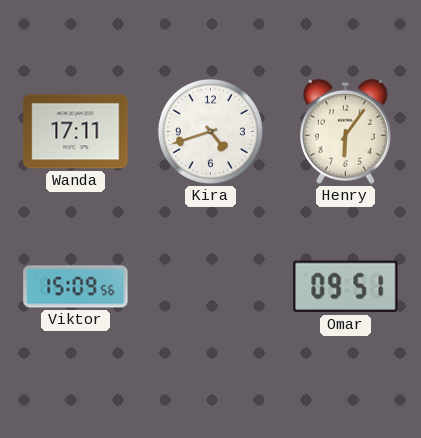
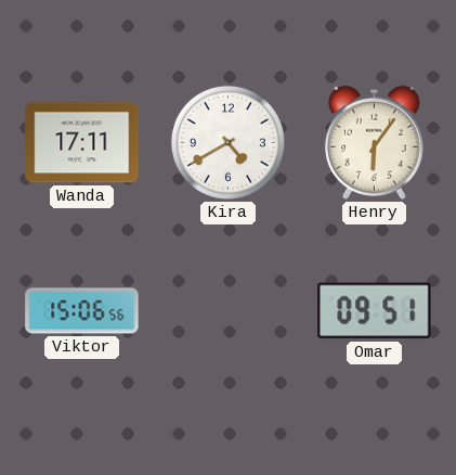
Kira: 4:42 -> 4:40
Viktor: 15:09 -> 15:06
